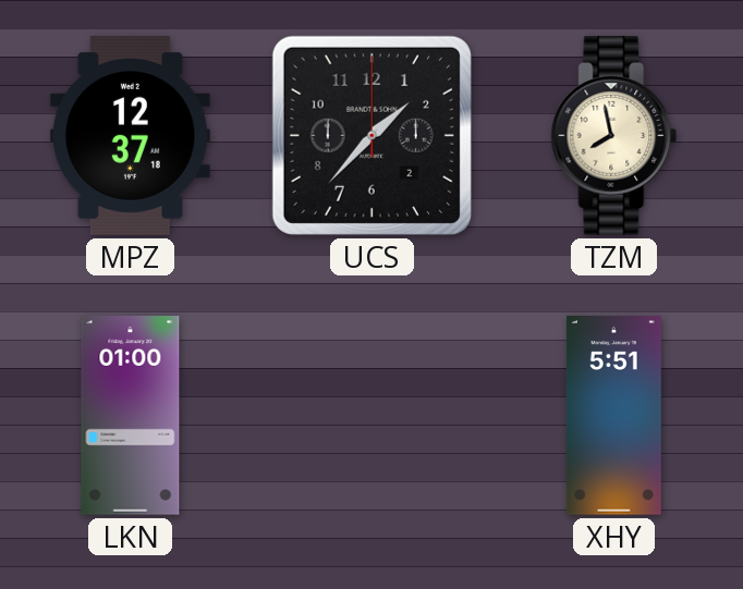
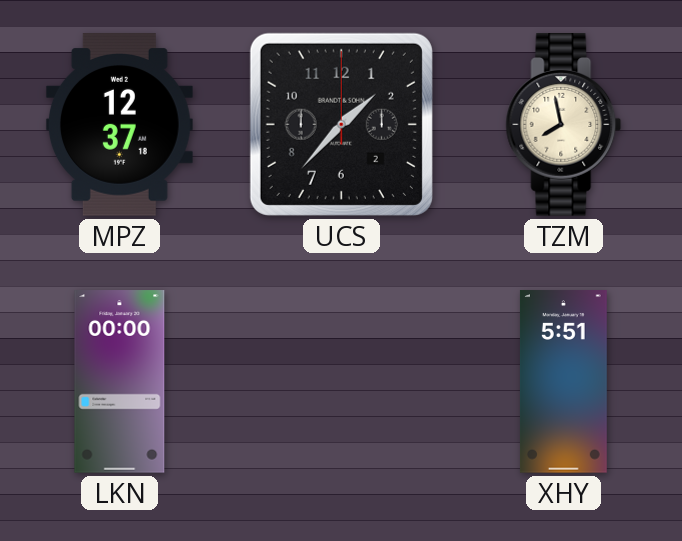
LKN: 01:00 -> 00:00
